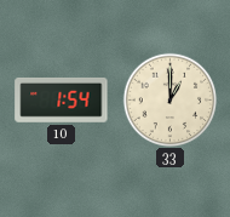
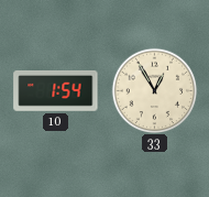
33: 1:00 -> 12:55
